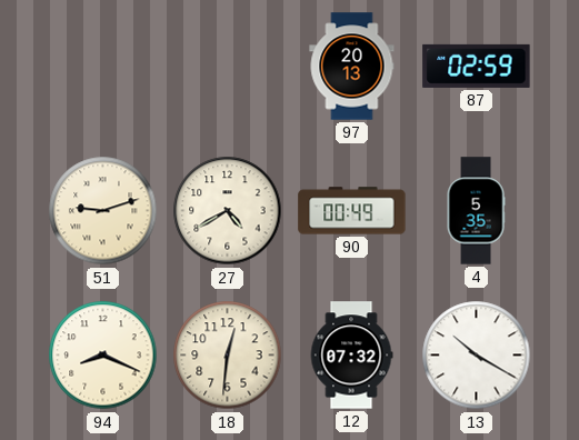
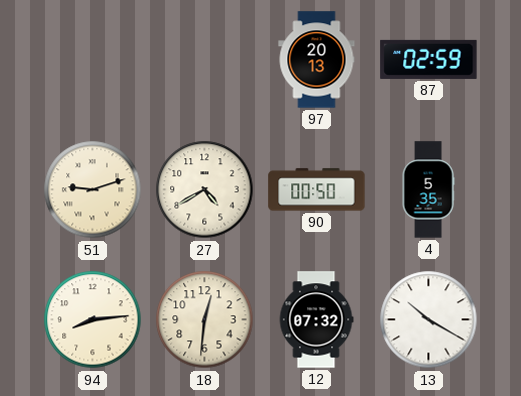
90: 00:49 -> 00:50
94: 8:19 -> 8:14
